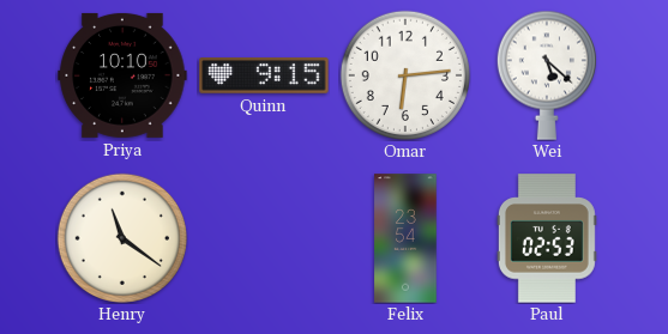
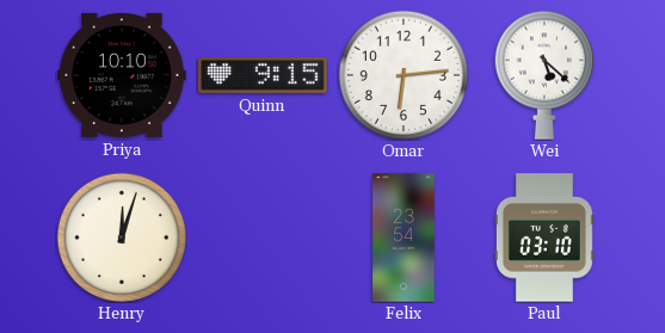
Henry: 11:21 -> 12:03
Paul: 02:53 -> 03:10
